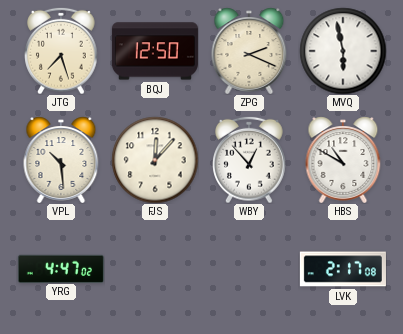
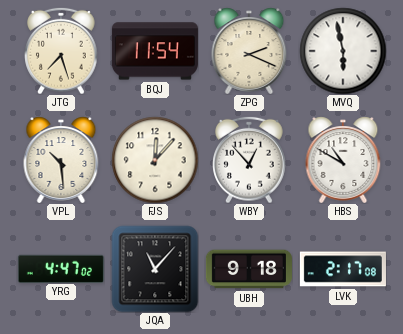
BQJ: 12:50 -> 11:54
JQA: none -> 11:07
UBH: none -> 9:18
